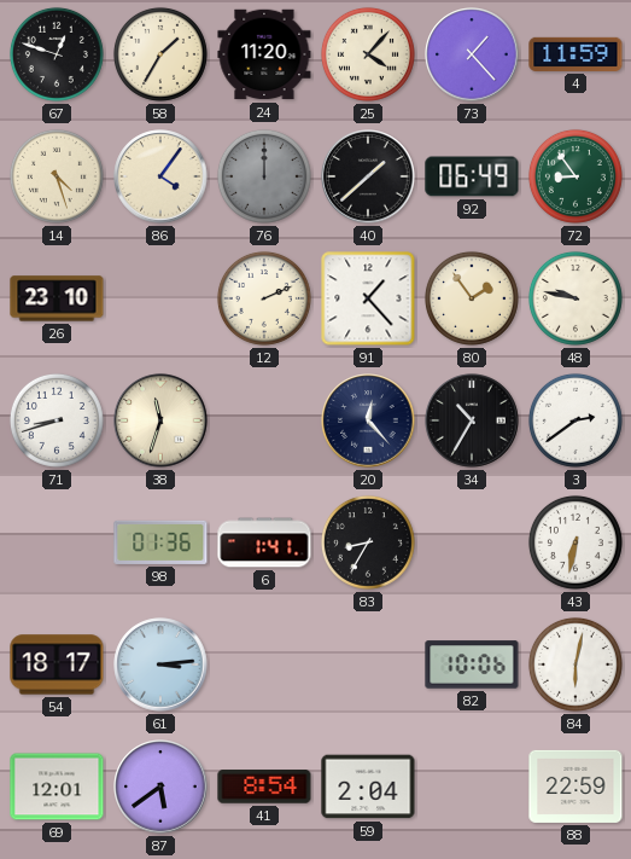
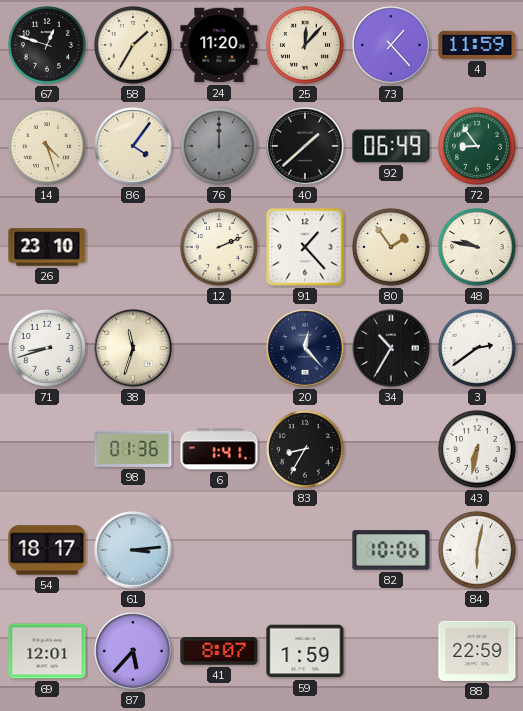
25: 4:07 -> 12:07
87: 5:39 -> 5:37
41: 8:54 -> 8:07
59: 2:04 -> 1:59
